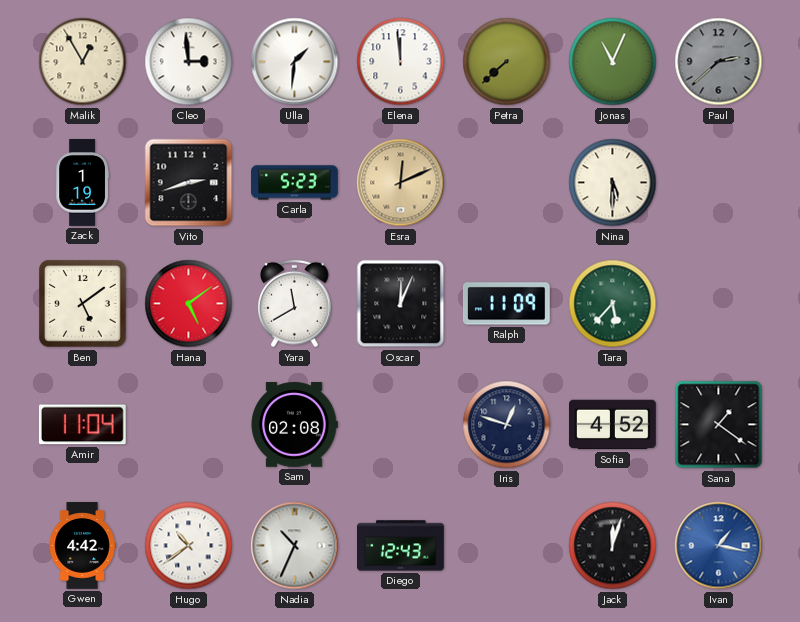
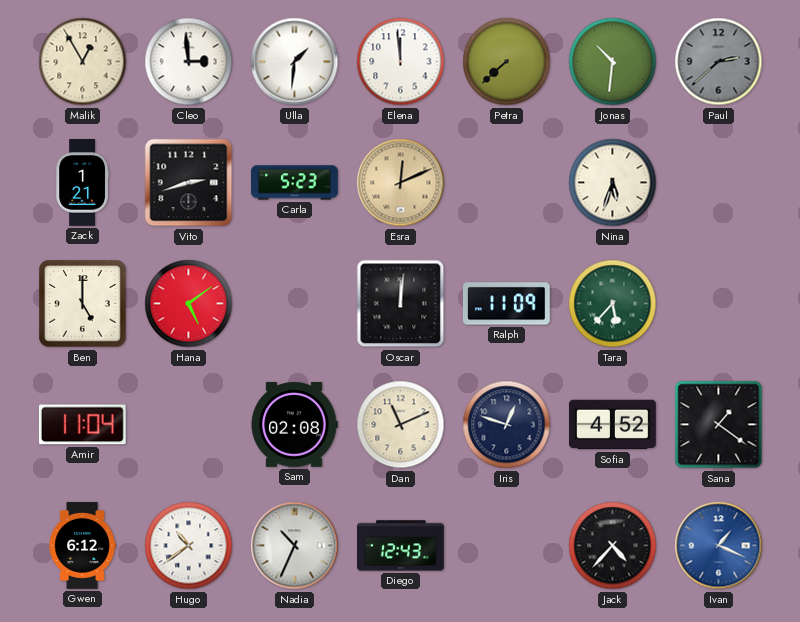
Jonas: 11:04 -> 10:31
Zack: 1:19 -> 1:21
Nina: 5:30 -> 5:33
Ben: 5:09 -> 5:00
Yara: 11:40 -> none
Oscar: 12:04 -> 12:01
Dan: none -> 11:11
Gwen: 4:42 -> 6:12
Jack: 12:03 -> 4:37
Ivan: 1:17 -> 1:19
